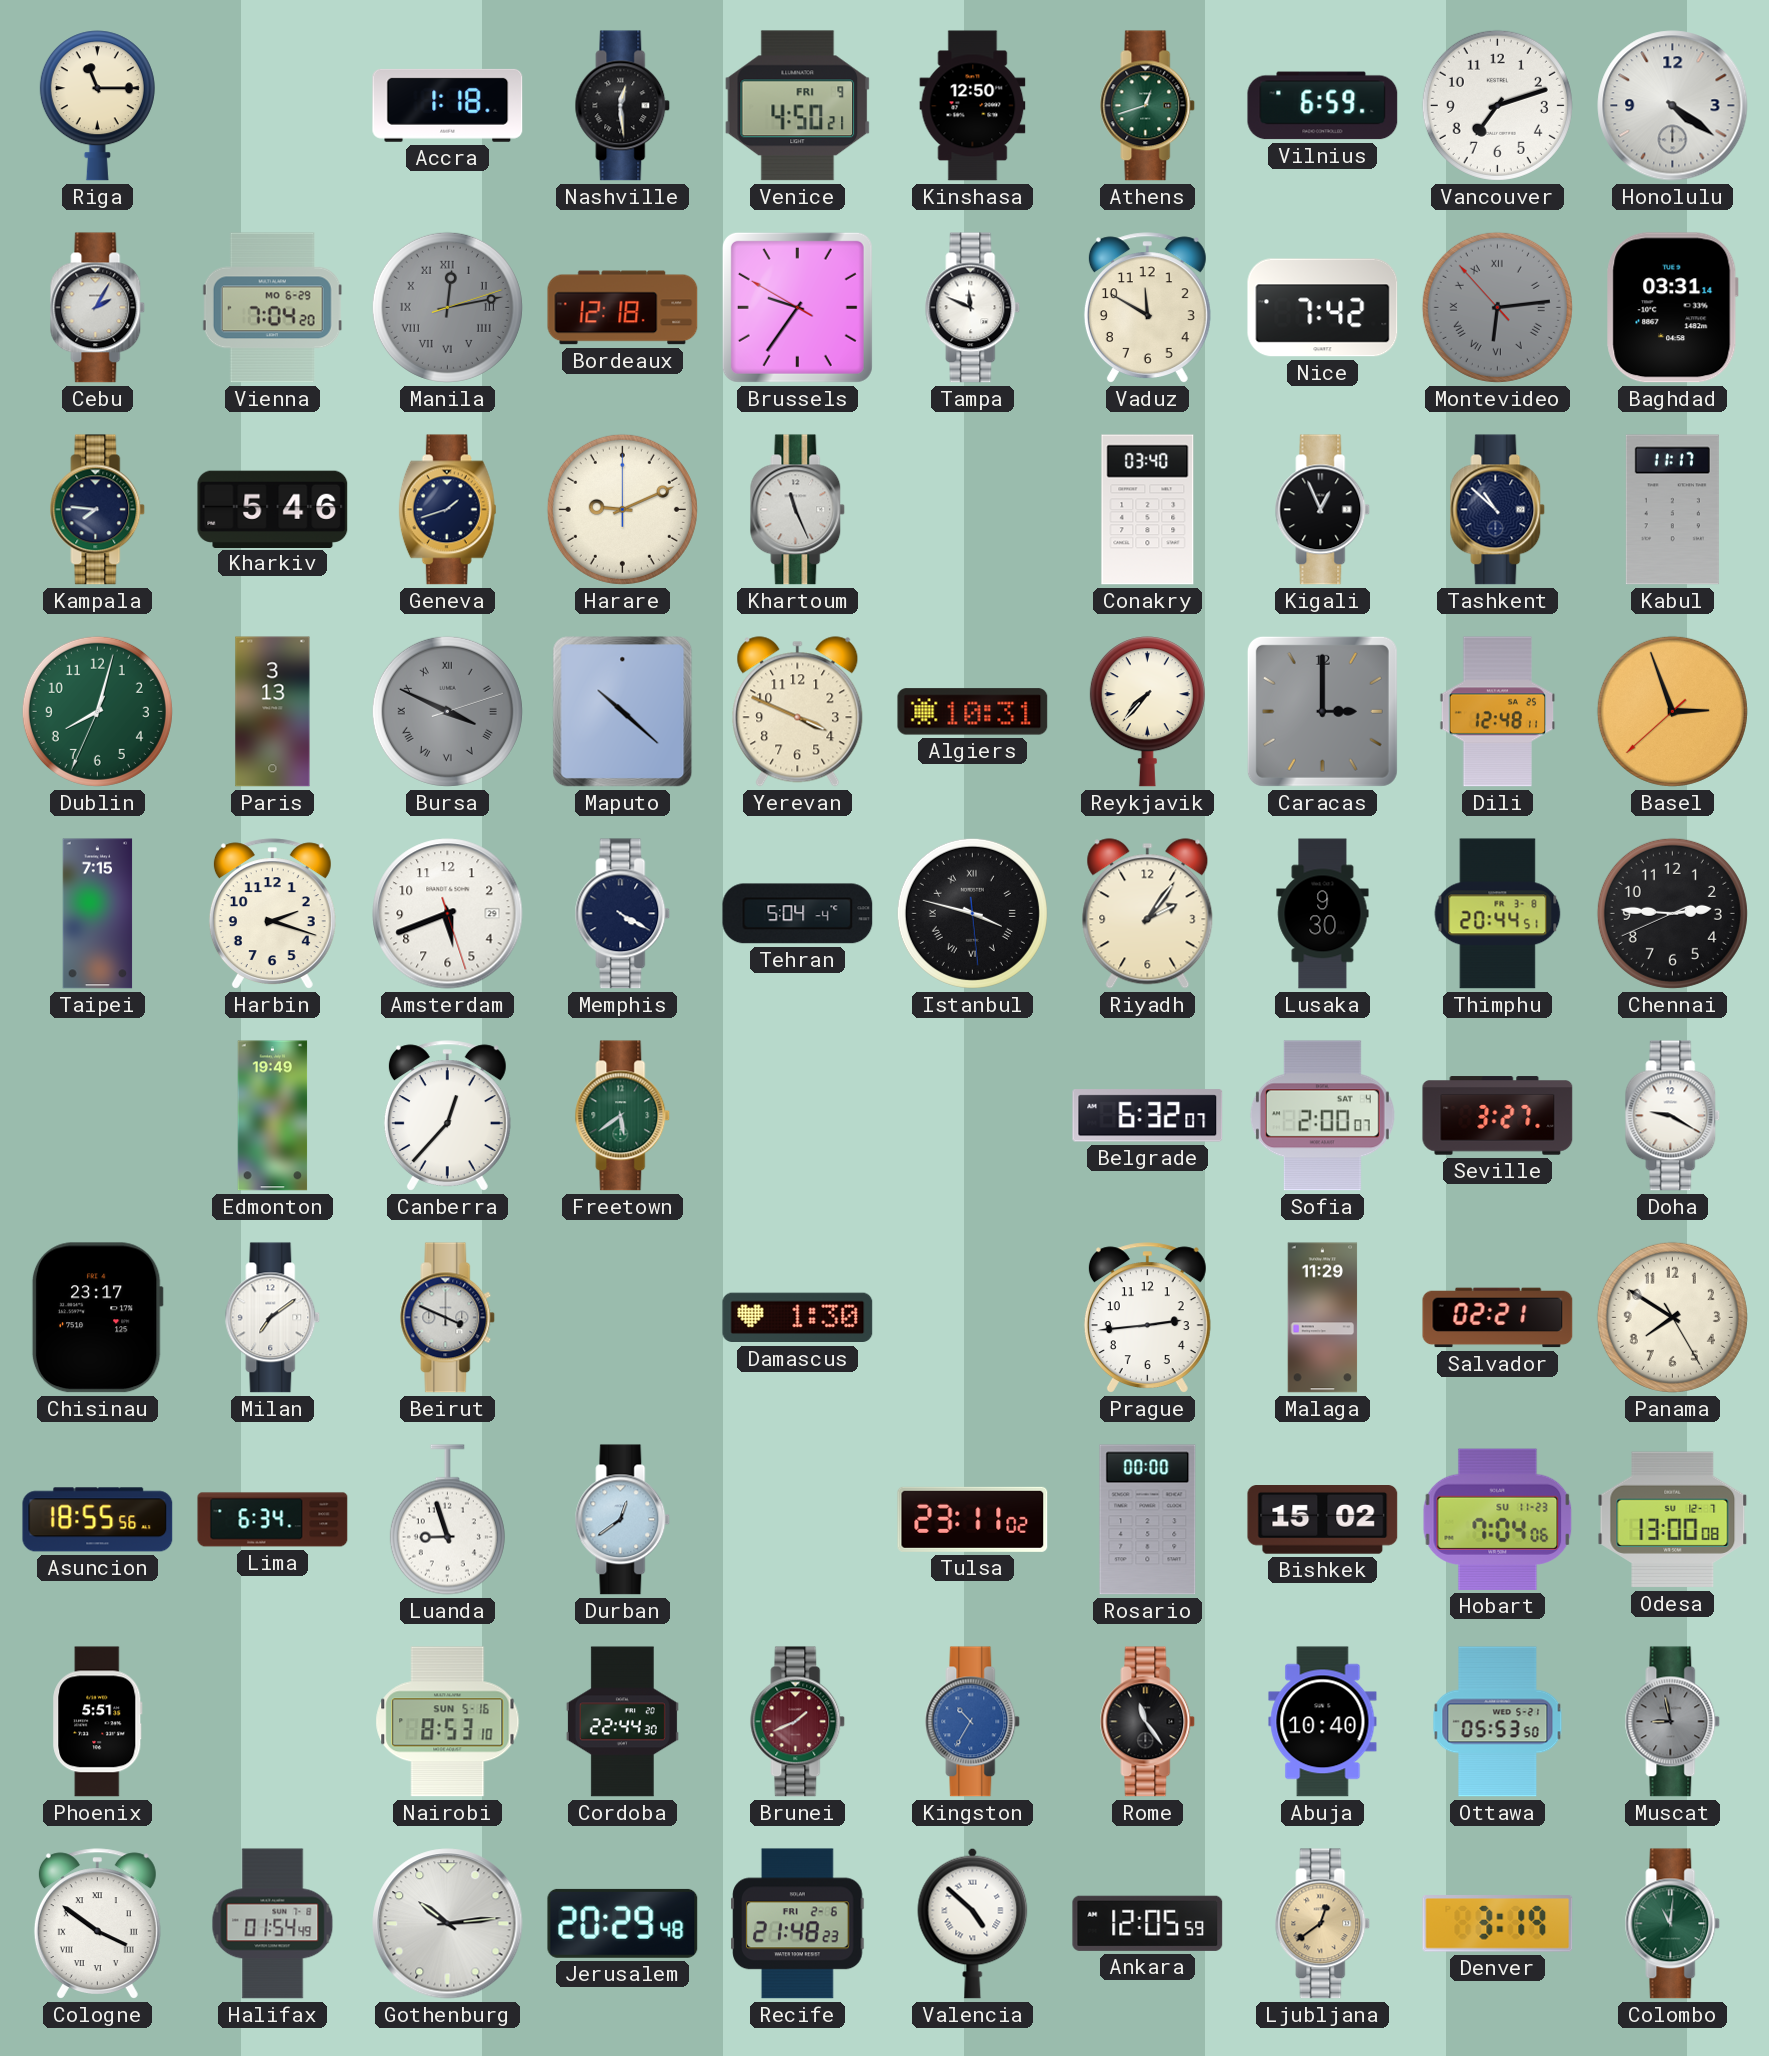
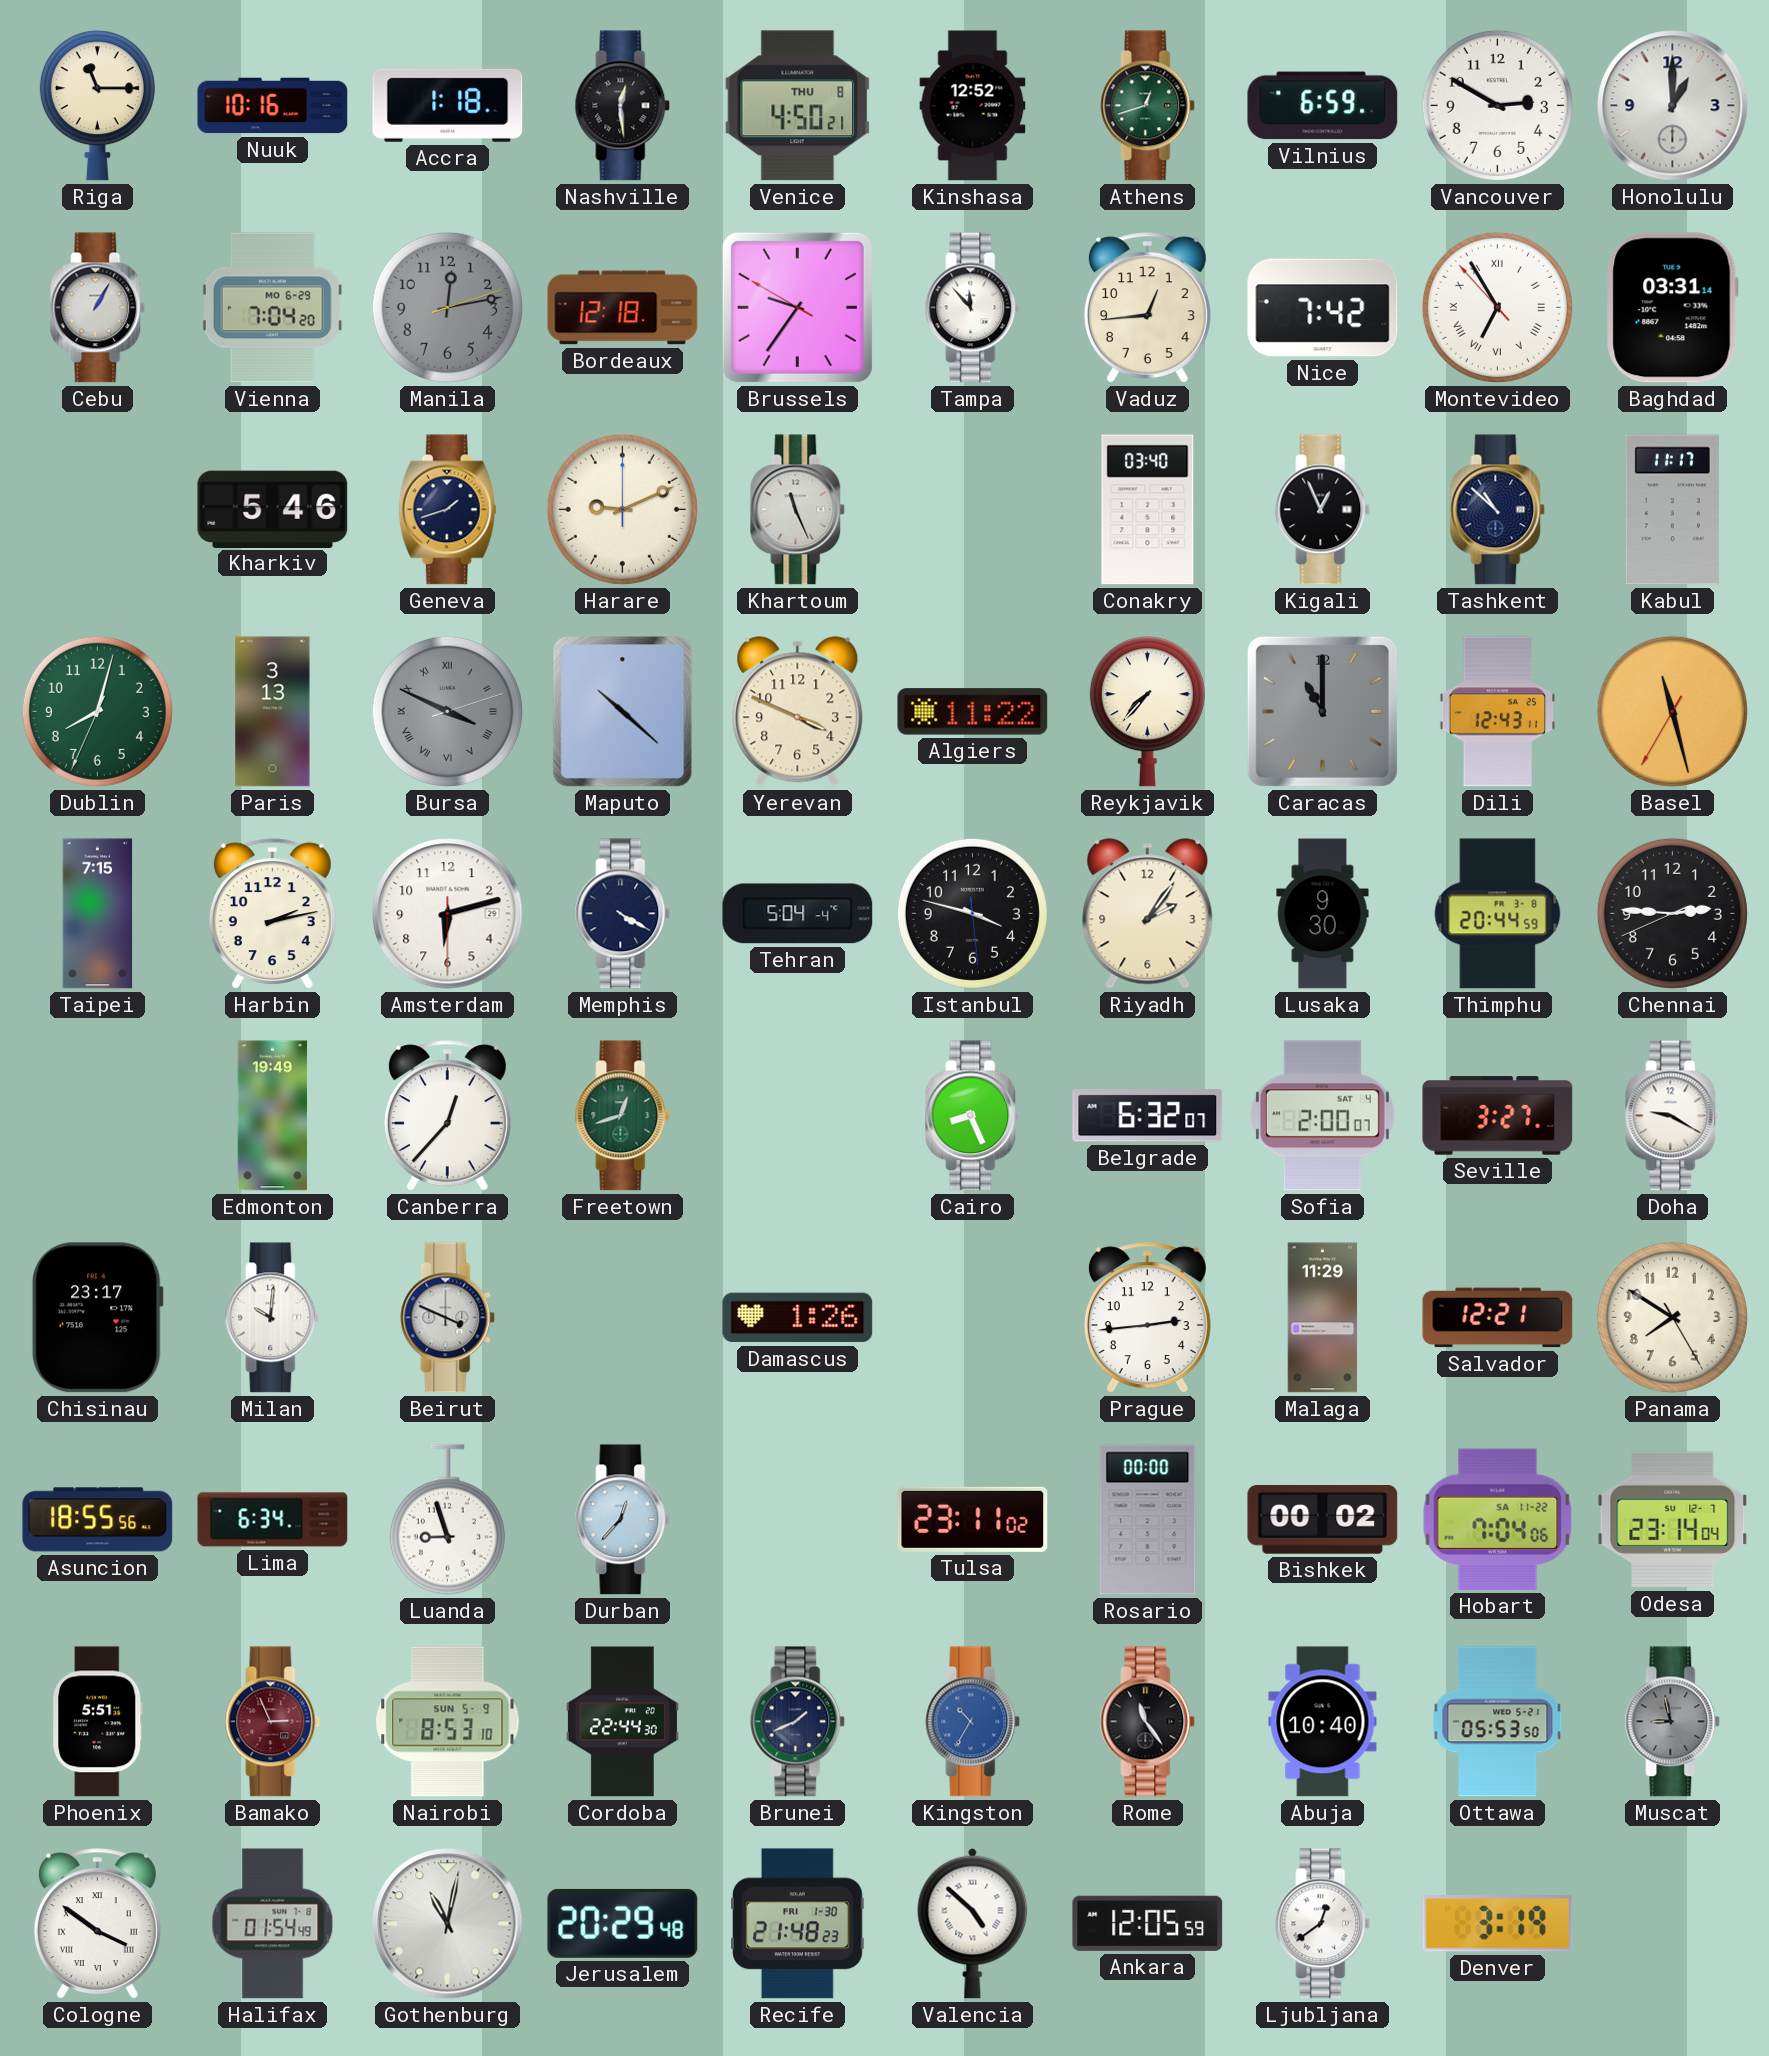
Nuuk: none -> 10:16
Venice date: FRI 9 -> THU 8
Kinshasa: 12:50 -> 12:52
Vancouver: 7:12 -> 2:50
Honolulu: 4:21 -> 1:00
Cebu: 2:05 -> 1:05
Manila numerals: Roman -> Arabic
Tampa: 11:49 -> 11:53
Vaduz: 11:50 -> 12:44
Montevideo: 6:13 -> 6:54
Montevideo dial: grey -> white
Kampala: 7:46 -> none
Algiers: 10:31 -> 11:22
Caracas: 3:00 -> 11:00
Dili: 12:48 -> 12:43
Basel: 2:56 -> 11:27
Harbin: 2:18 -> 2:13
Amsterdam: 5:41 -> 6:12
Istanbul numerals: Roman -> Arabic
Thimphu: 20:44:51 -> 20:44:59
Freetown: 5:39 -> 12:42
Cairo: none -> 8:26
Milan: 7:09 -> 10:01
Damascus: 1:30 -> 1:26
Salvador: 02:21 -> 12:21
Durban: 12:39 -> 12:37
Bishkek: 15:02 -> 00:02
Hobart date: SU 11-23 -> SA 11-22
Odesa: 13:00 -> 23:14
Bamako: none -> 2:56
Nairobi date: SUN 5-16 -> SUN 5-9
Brunei dial: burgundy -> navy
Gothenburg: 10:14 -> 11:02
Recife date: FRI 2-6 -> FRI 1-30
Ljubljana dial: champagne -> white
Colombo: 11:01 -> none
